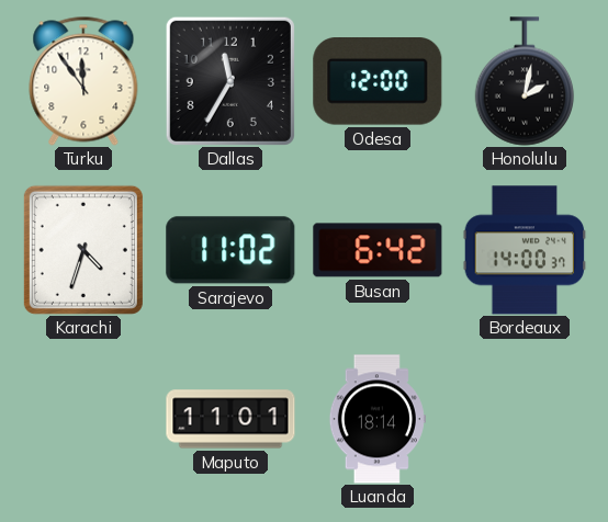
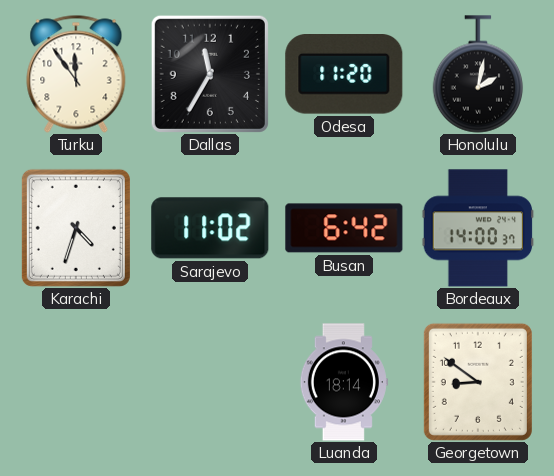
Odesa: 12:00 -> 11:20
Maputo: 11:01 -> none
Georgetown: none -> 8:51
